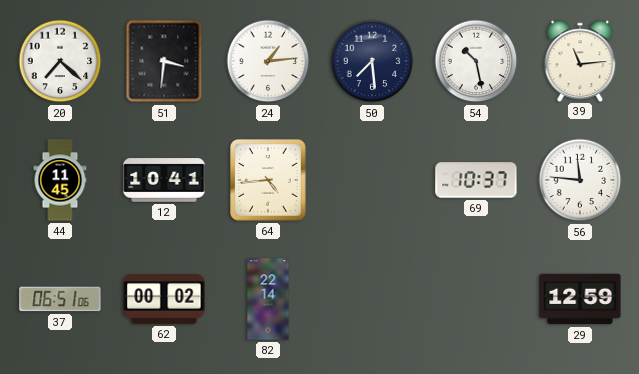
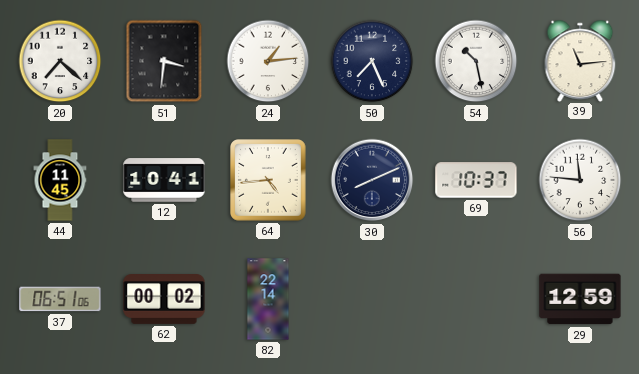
50: 7:29 -> 7:26
30: none -> 8:11
